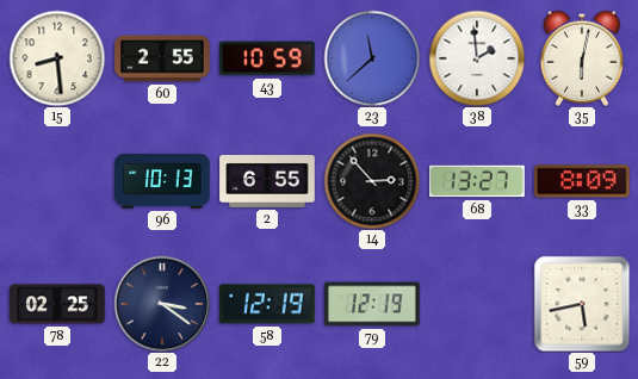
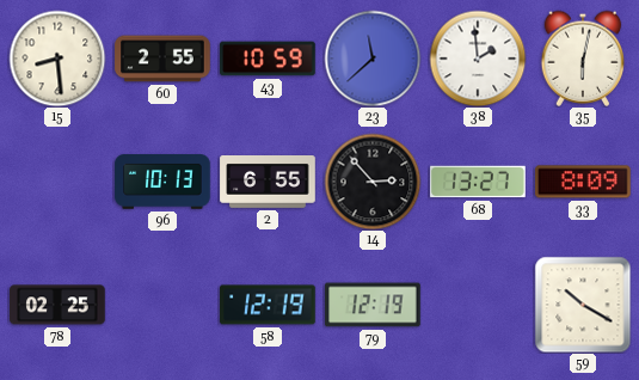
22: 3:21 -> none
59: 5:43 -> 10:20
